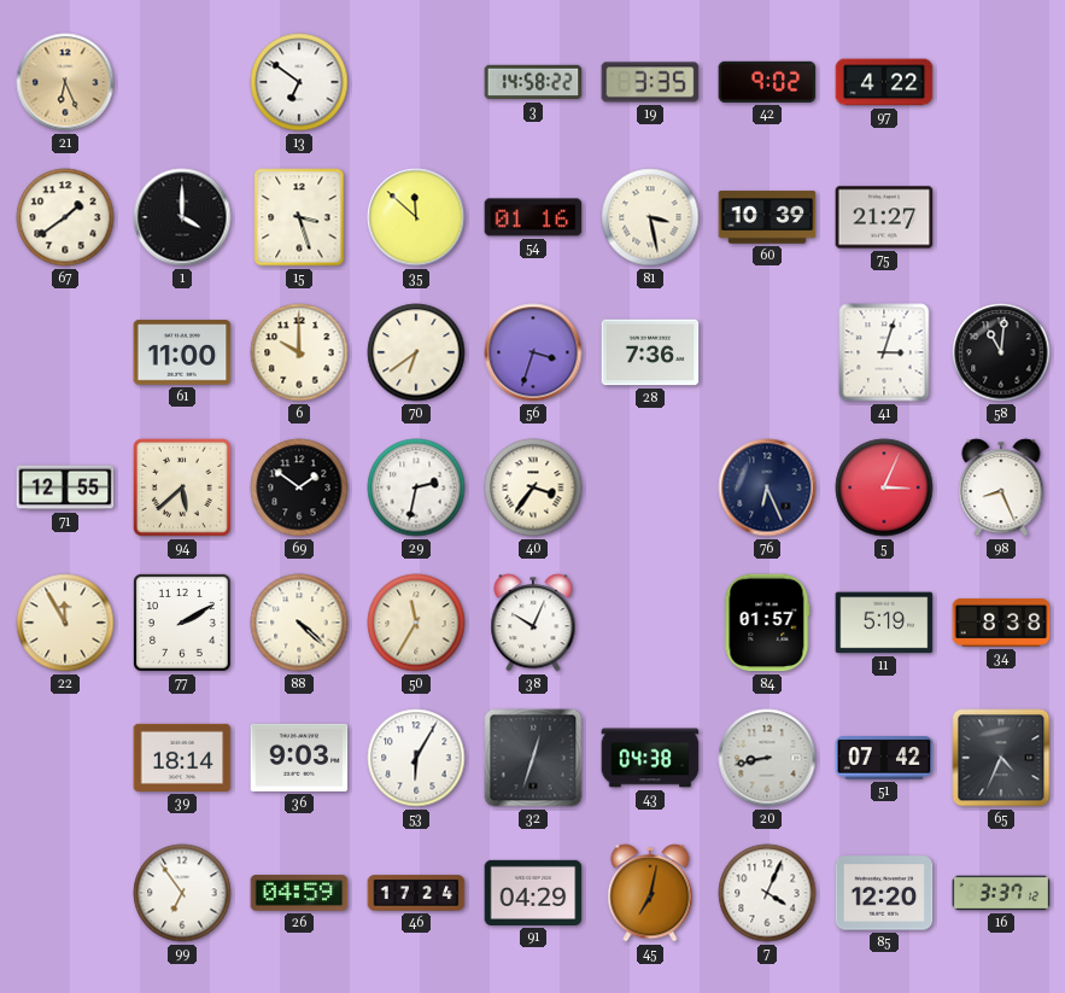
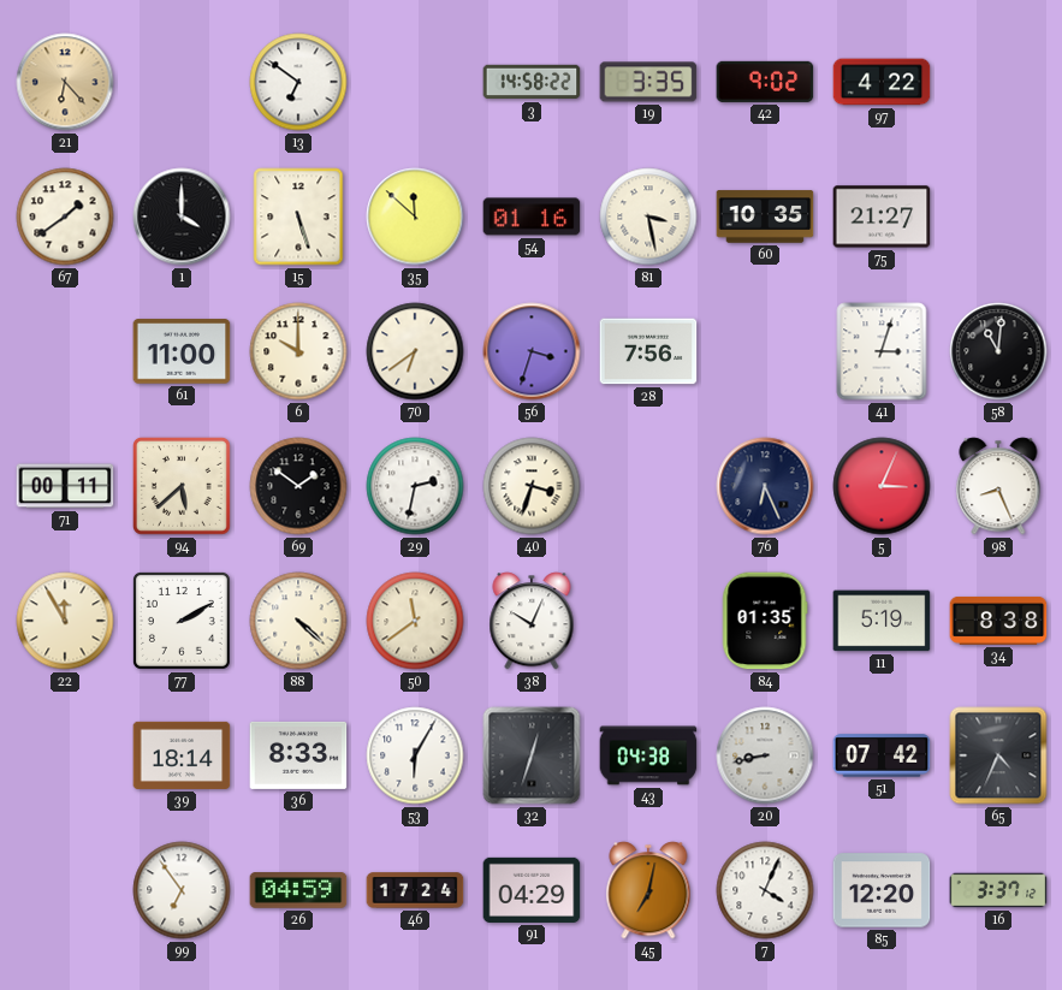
21: 6:26 -> 6:23
15: 3:27 -> 5:27
60: 10:39 -> 10:35
28: 7:36 -> 7:56
71: 12:55 -> 00:11
40: 3:36 -> 3:33
50: 11:35 -> 11:39
84: 01:57 -> 01:35
36: 9:03 -> 8:33
